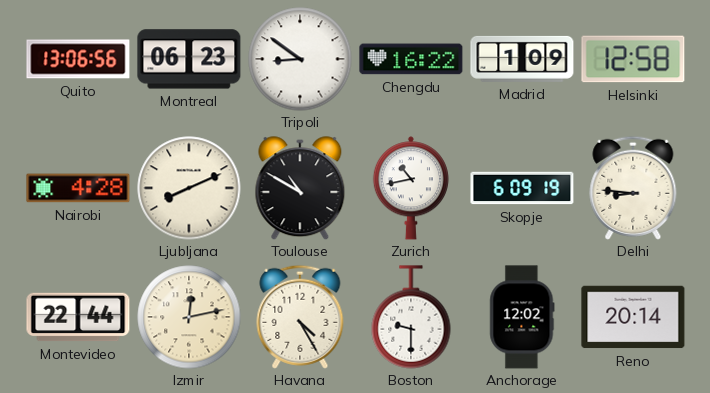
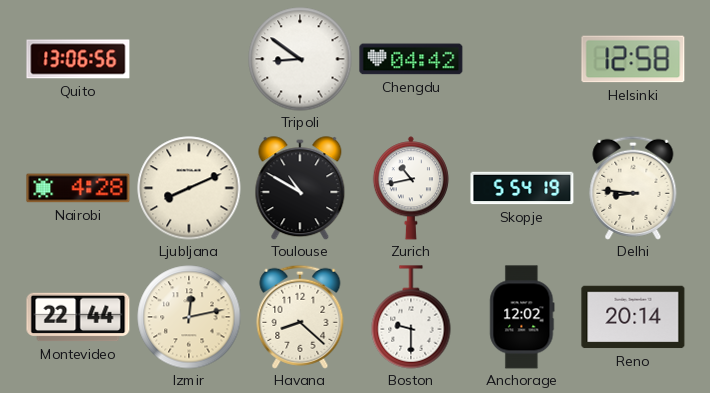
Montreal: 06:23 -> none
Chengdu: 16:22 -> 04:42
Madrid: 1:09 -> none
Skopje: 6:09 -> 5:54
Havana: 4:25 -> 8:22
